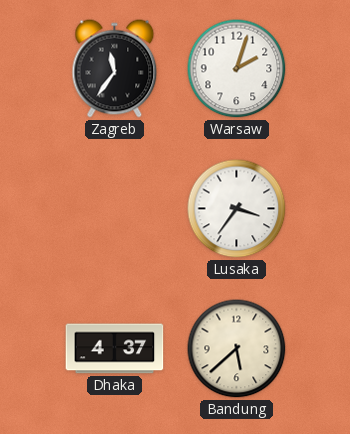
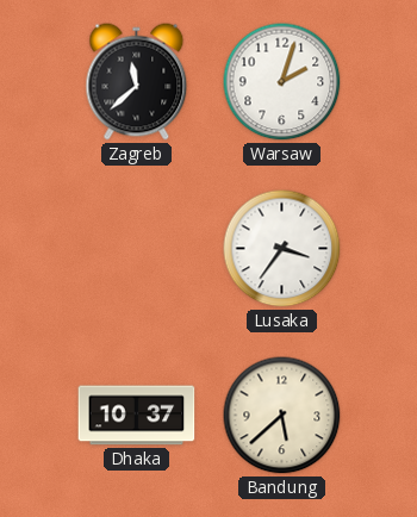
Zagreb: 11:36 -> 11:38
Dhaka: 4:37 -> 10:37
